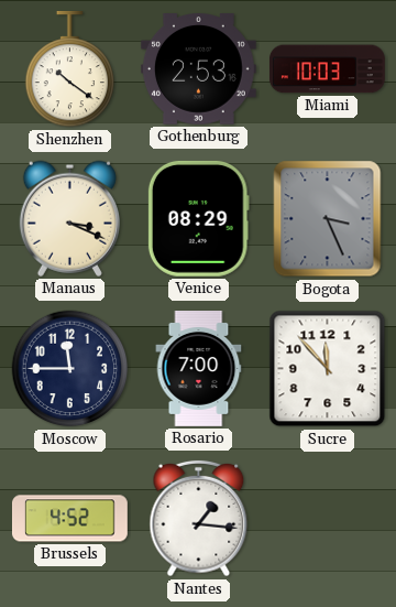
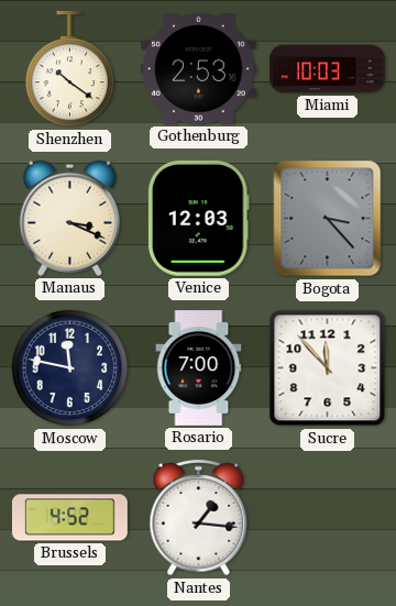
Venice: 08:29 -> 12:03
Bogota: 3:26 -> 3:23
Moscow: 11:45 -> 11:47
